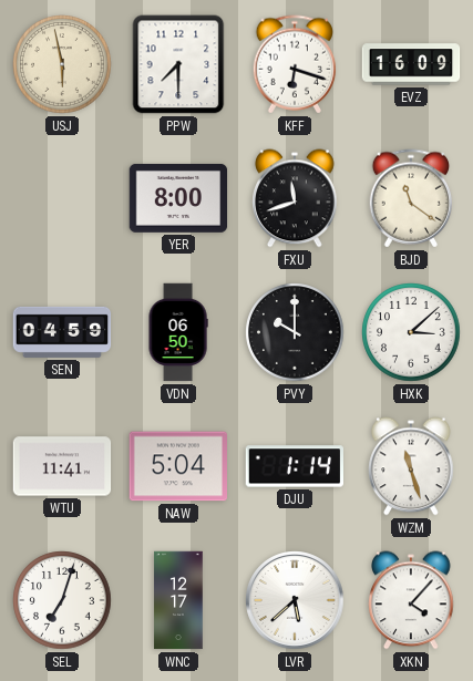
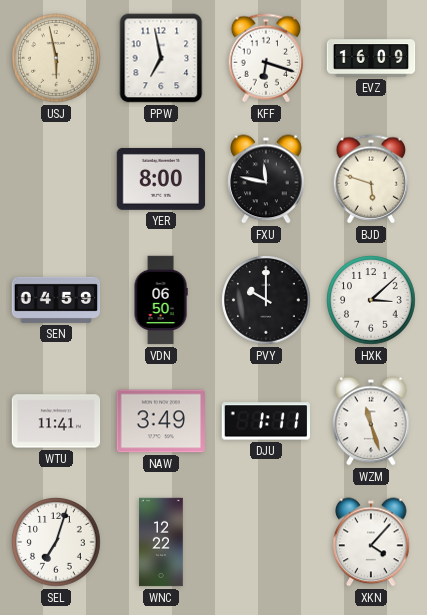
PPW: 7:30 -> 6:58
FXU: 11:42 -> 11:47
BJD: 11:21 -> 5:48
NAW: 5:04 -> 3:49
DJU: 1:14 -> 1:11
WNC: 12:17 -> 12:22
LVR: 5:38 -> none
